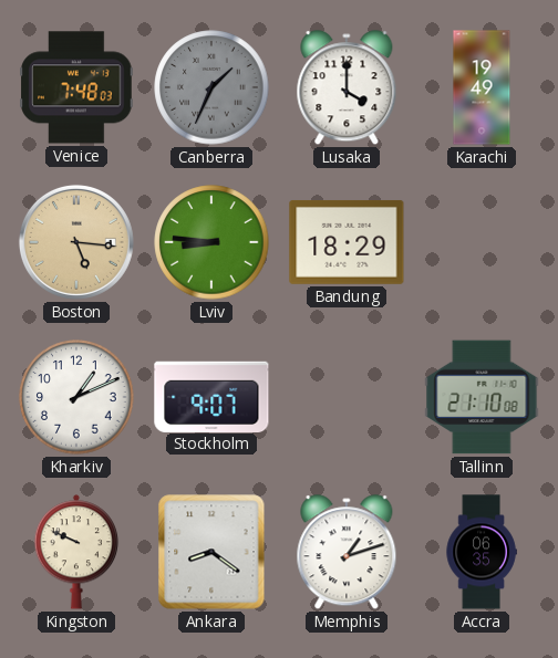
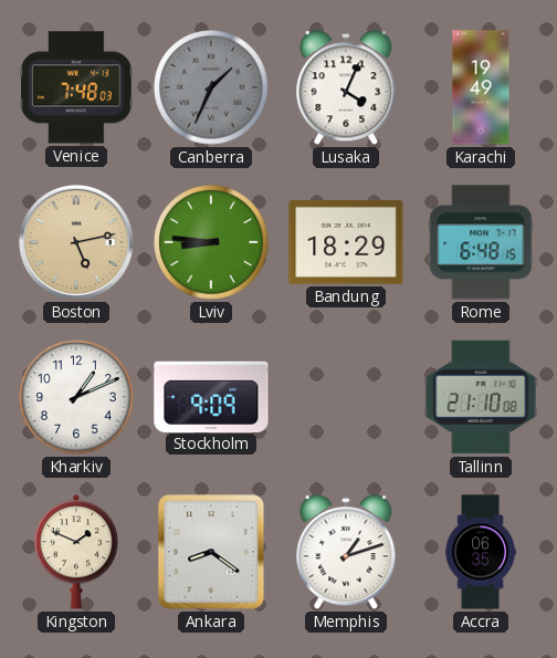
Lusaka: 4:00 -> 4:04
Boston: 5:16 -> 5:13
Rome: none -> 6:48
Stockholm: 9:07 -> 9:09
Kingston: 9:49 -> 1:49
